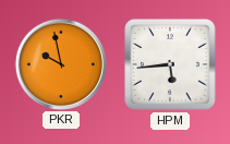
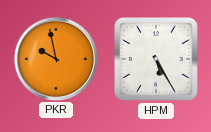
HPM: 5:44 -> 5:25
